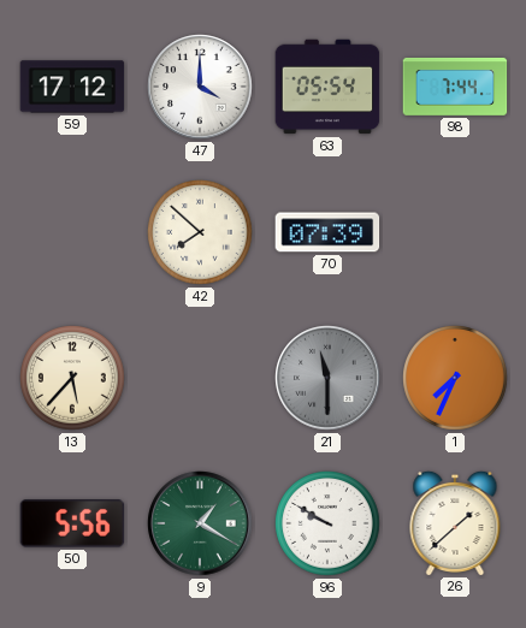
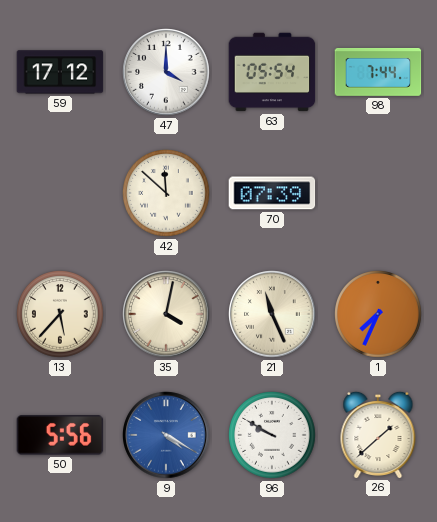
42: 7:52 -> 11:52
35: none -> 4:02
21: 11:30 -> 11:26
21 dial: grey -> cream
9: 1:20 -> 4:20
9 dial: green -> blue
